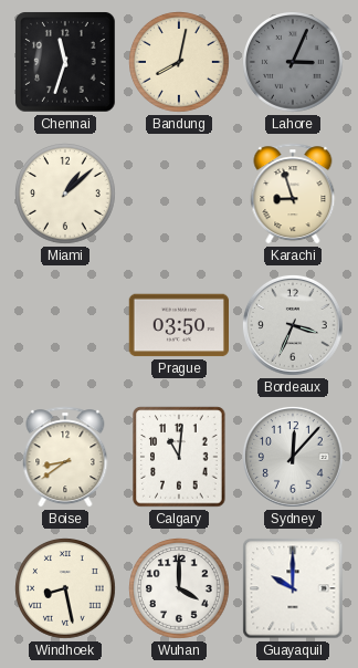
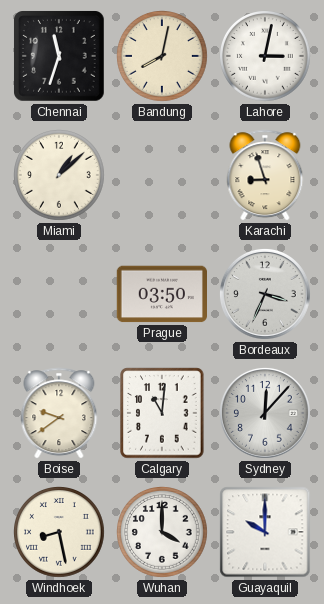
Lahore: 3:04 -> 3:02
Lahore dial: grey -> white
Boise: 8:39 -> 9:39
